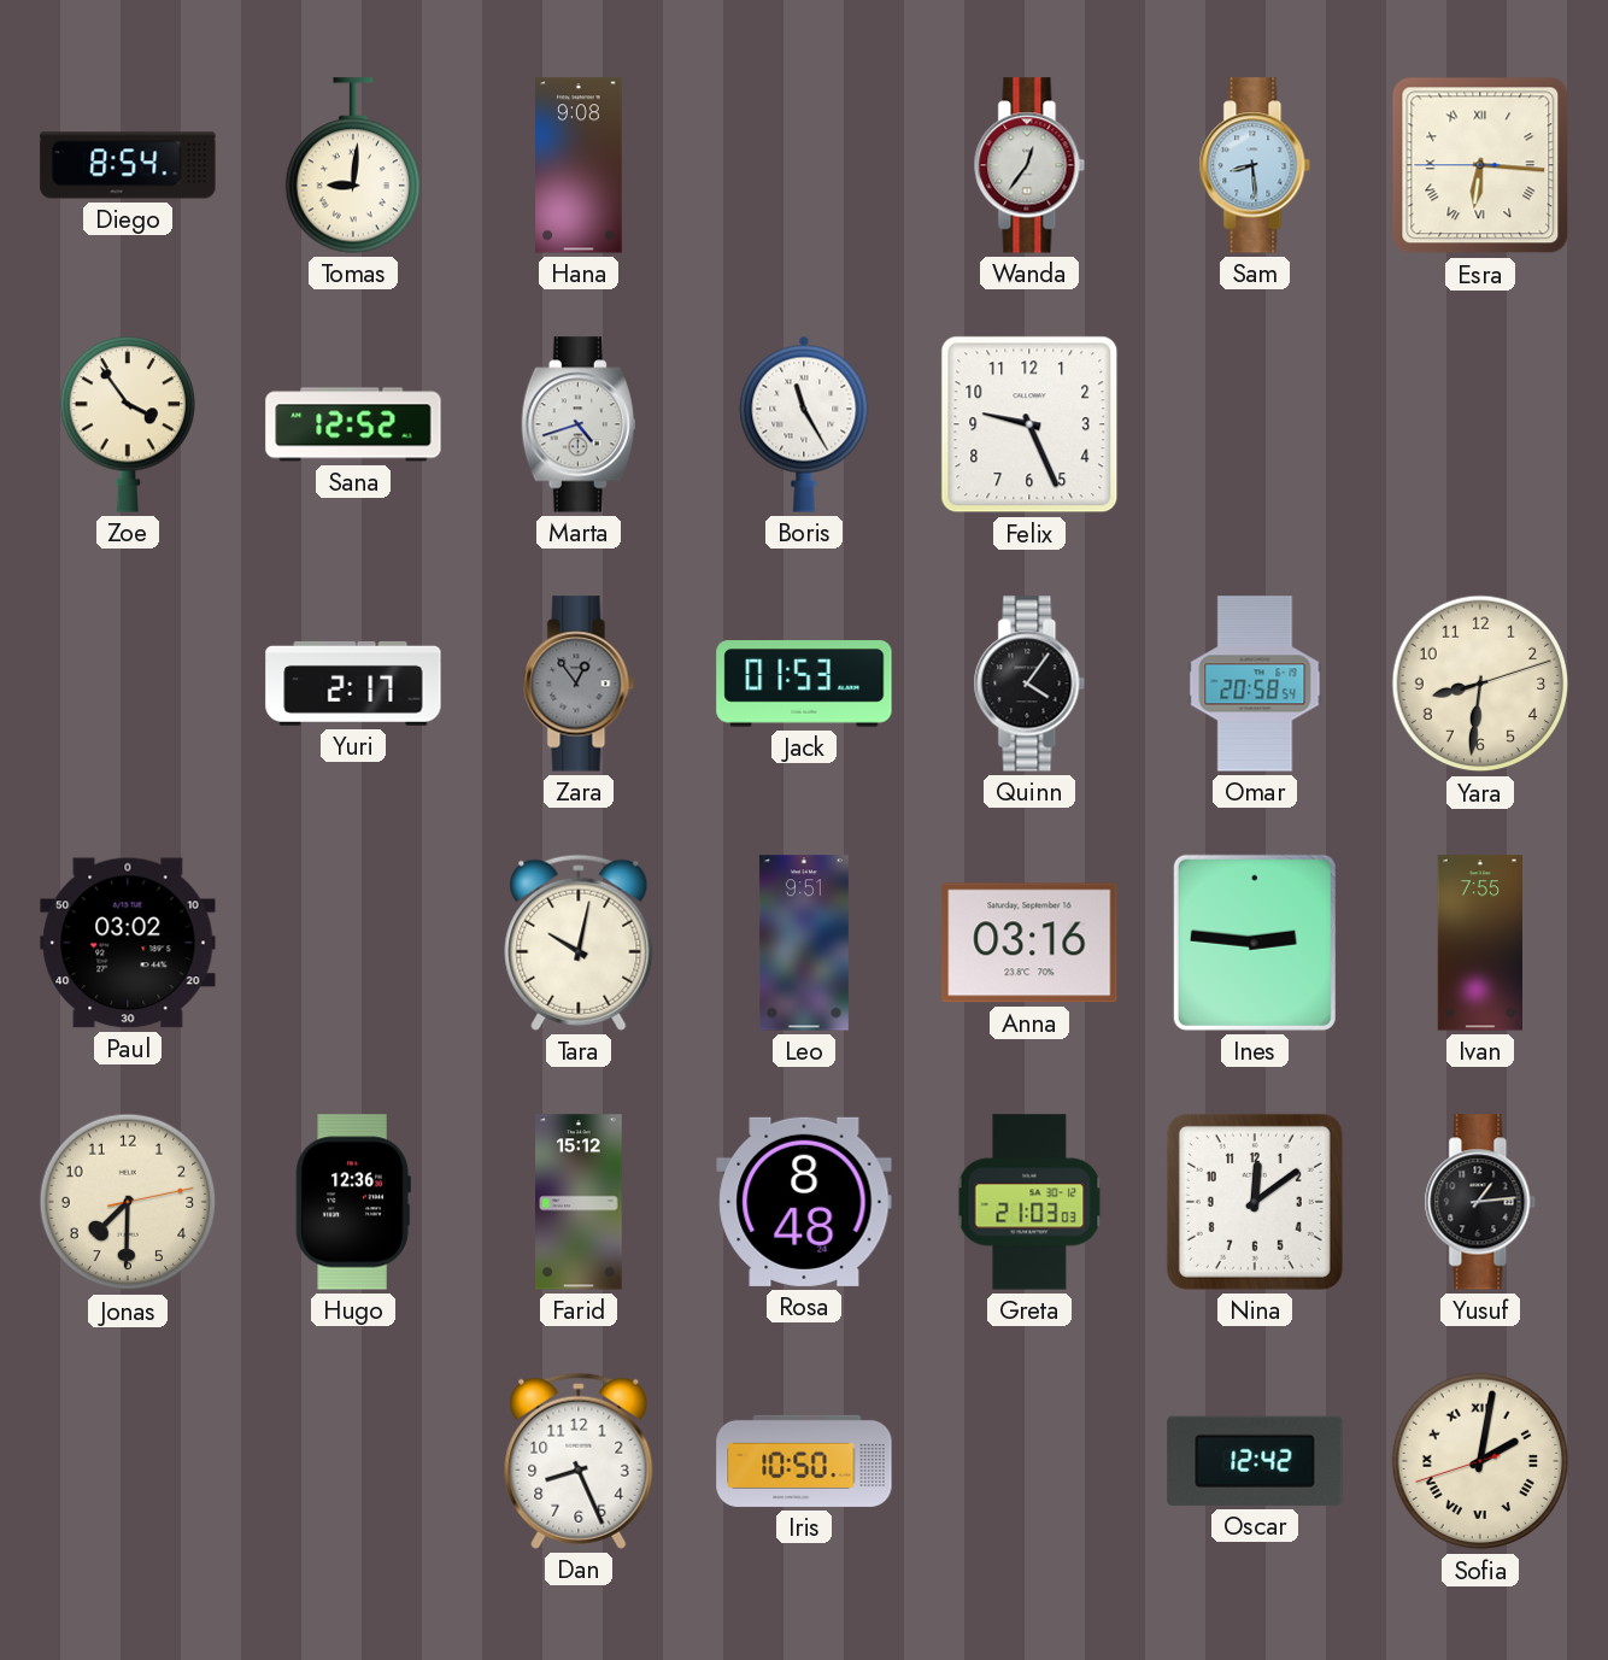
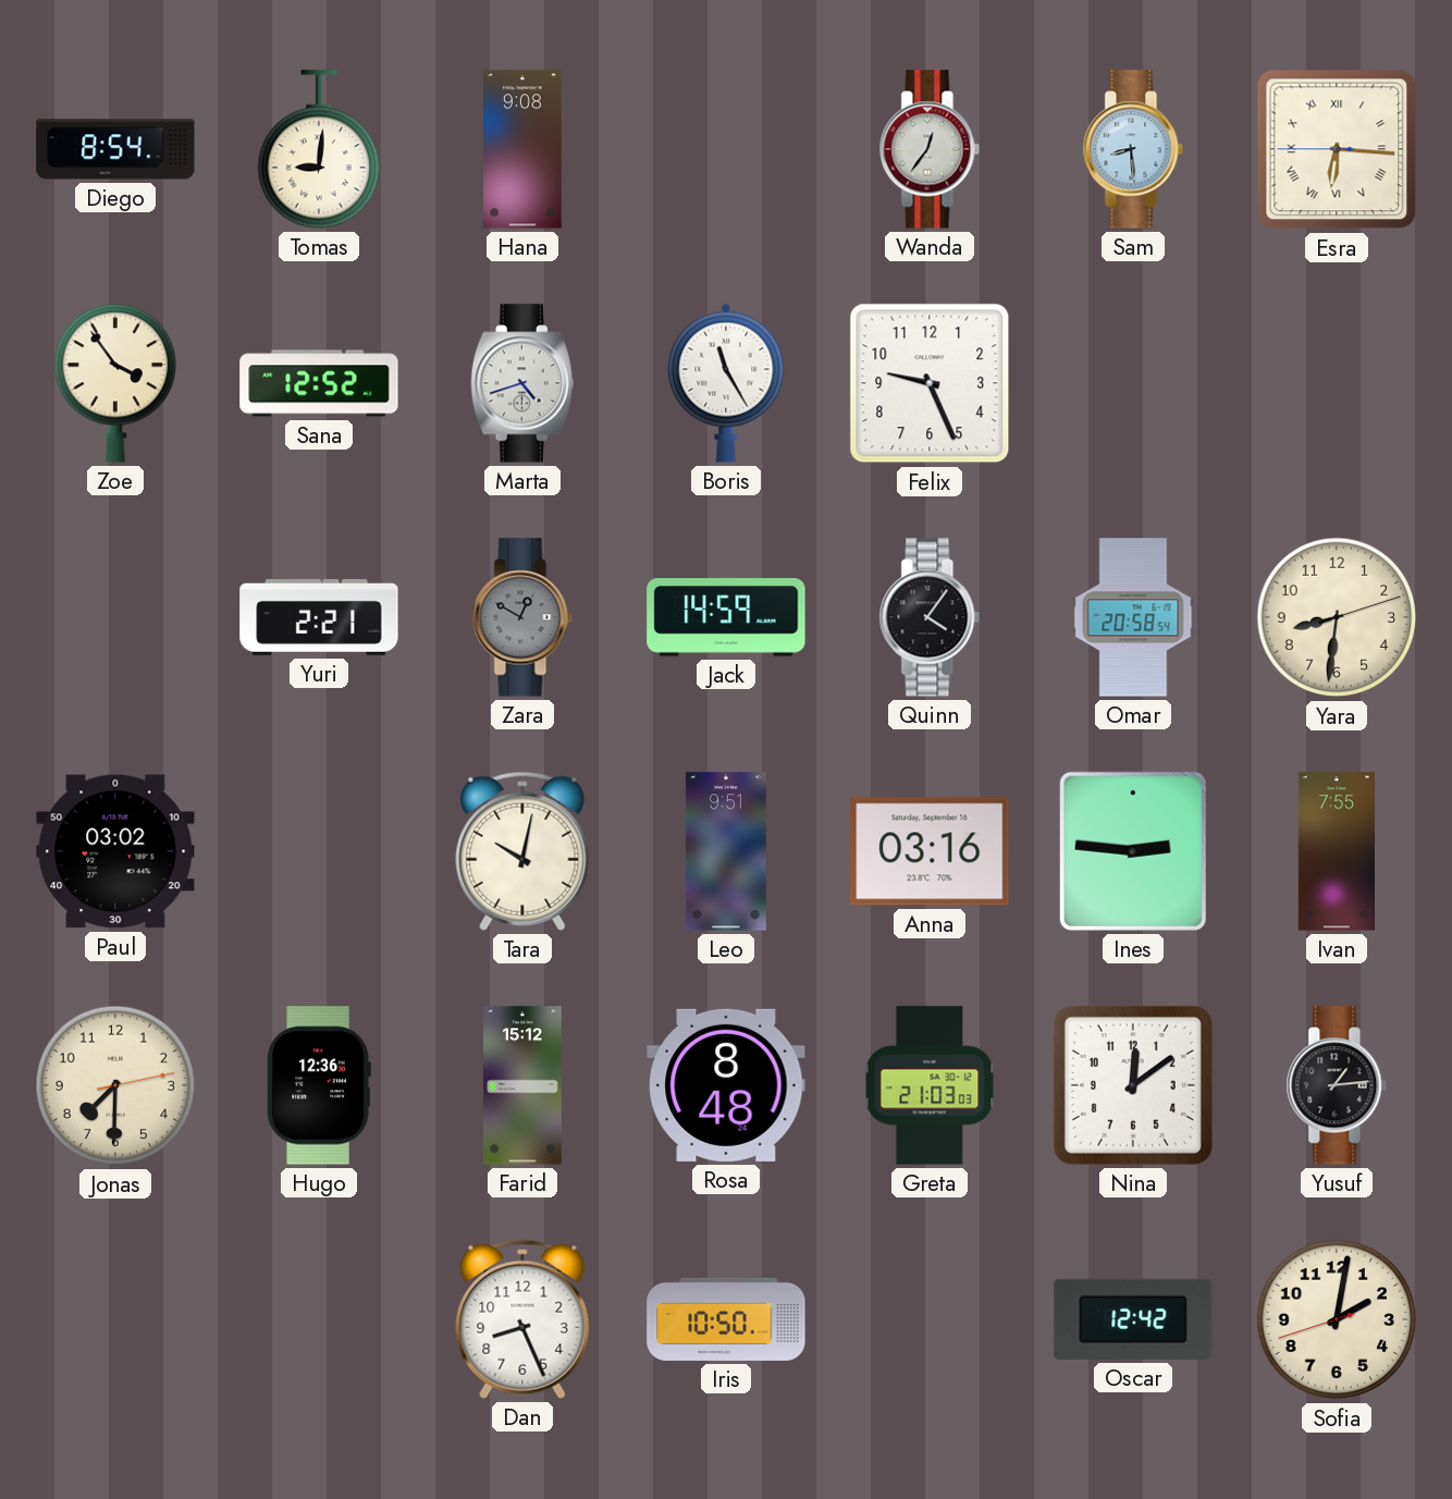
Yuri: 2:17 -> 2:21
Zara: 12:54 -> 12:50
Jack: 01:53 -> 14:59
Sofia numerals: Roman -> Arabic
